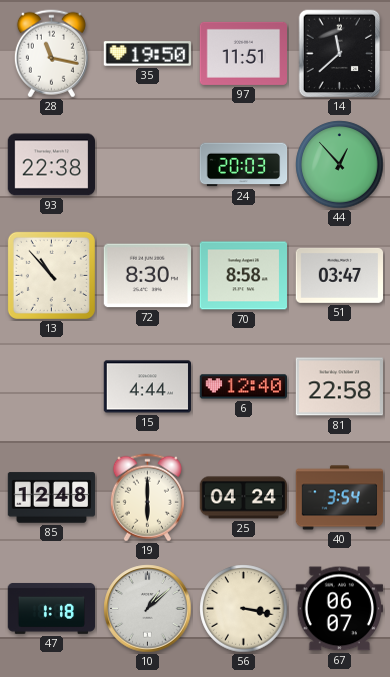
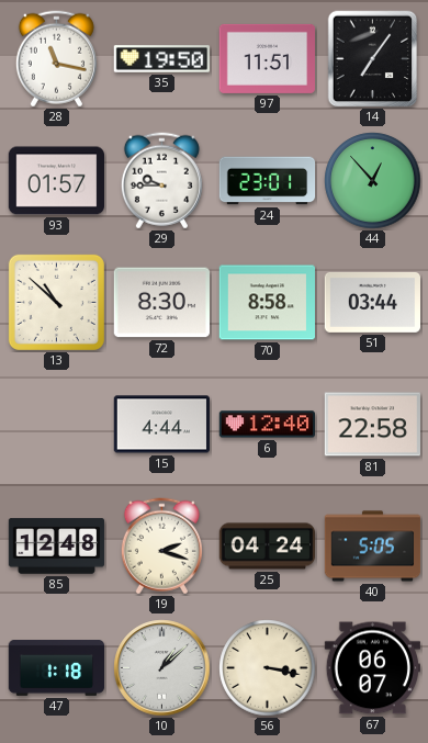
14: 11:38 -> 7:06
93: 22:38 -> 01:57
29: none -> 9:45
24: 20:03 -> 23:01
13: 10:53 -> 10:52
51: 03:47 -> 03:44
19: 6:00 -> 2:18
40: 3:54 -> 5:05
